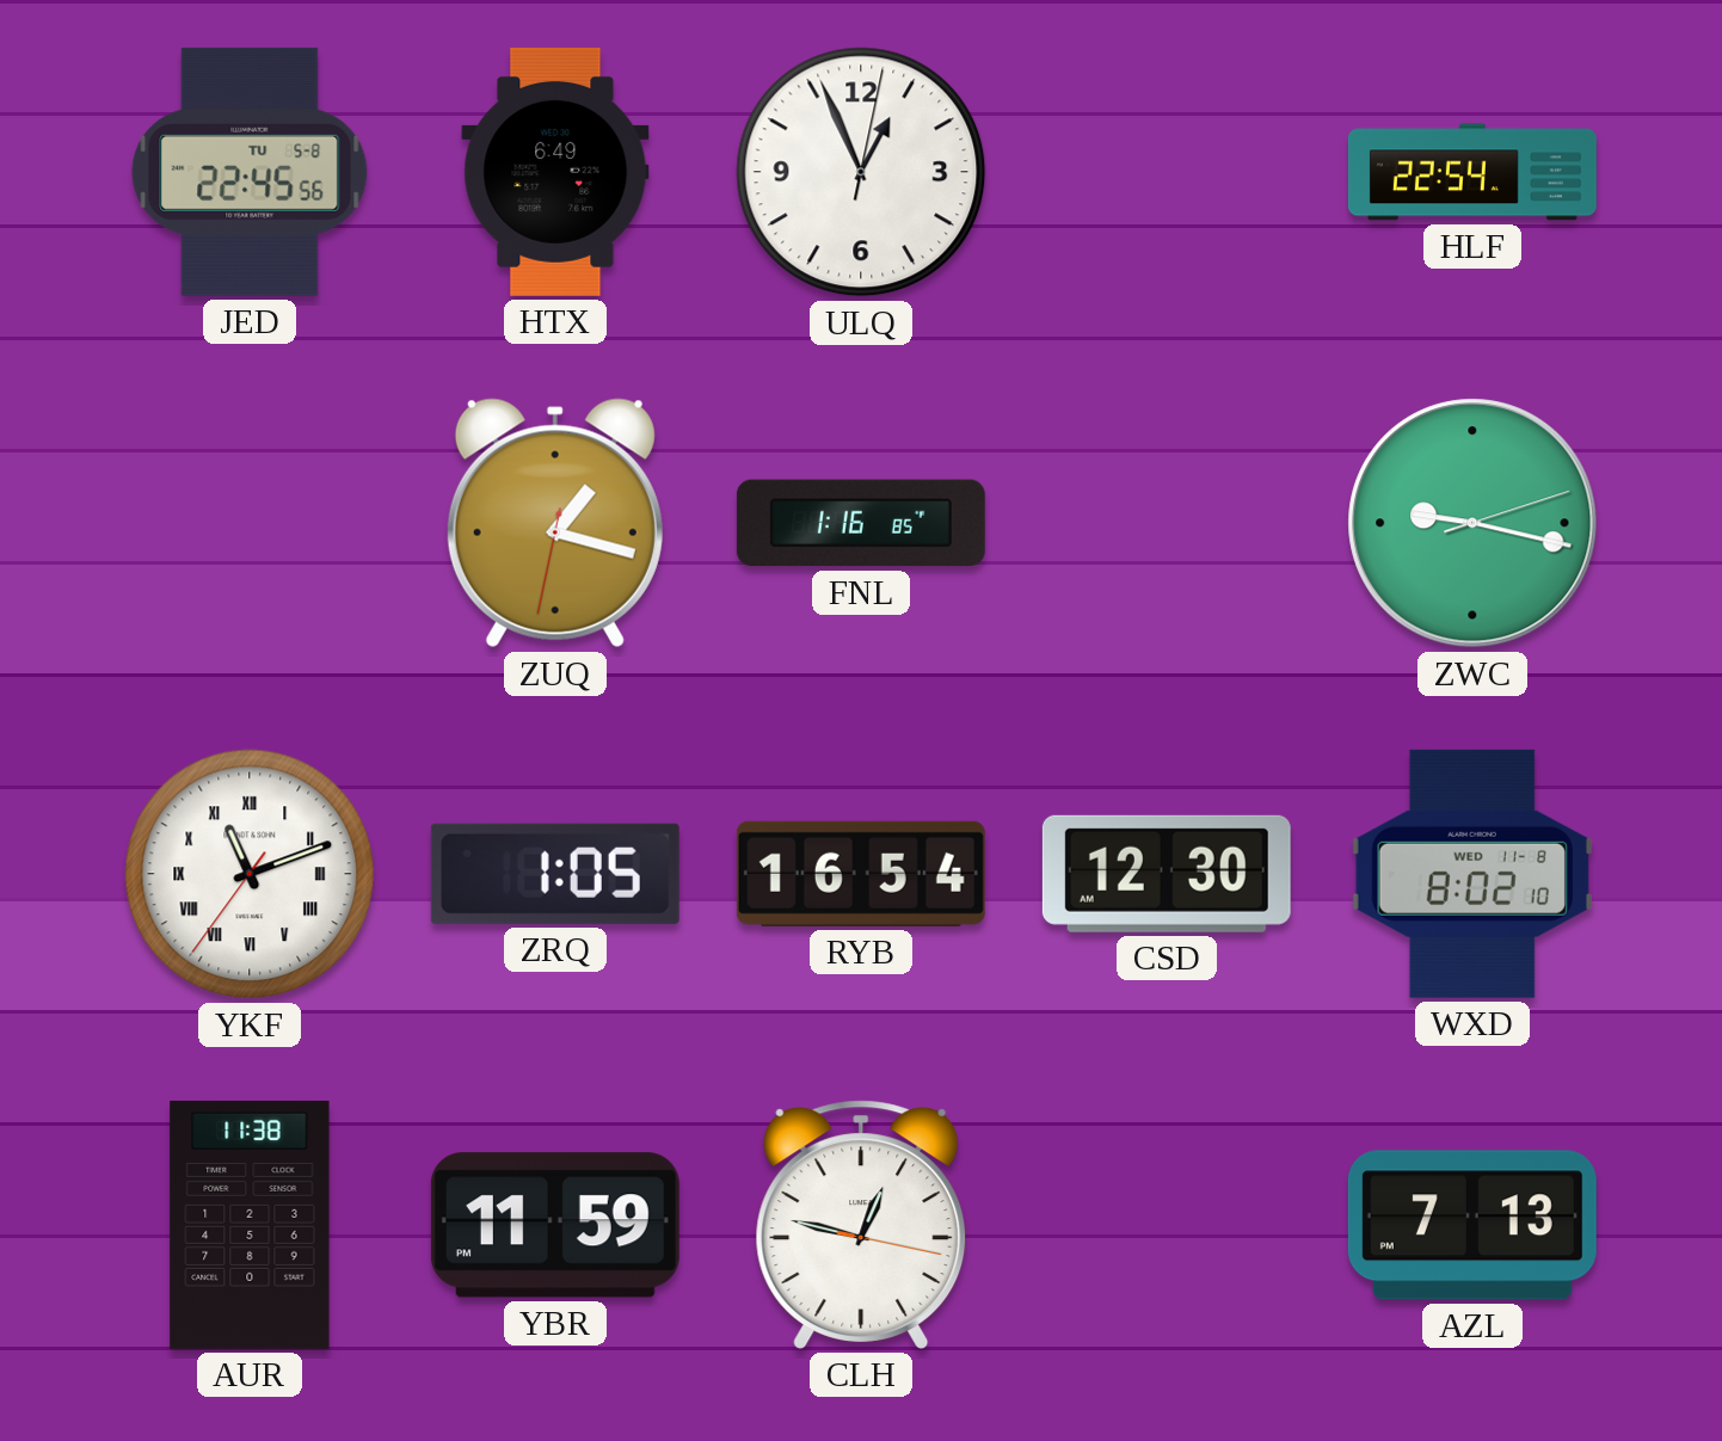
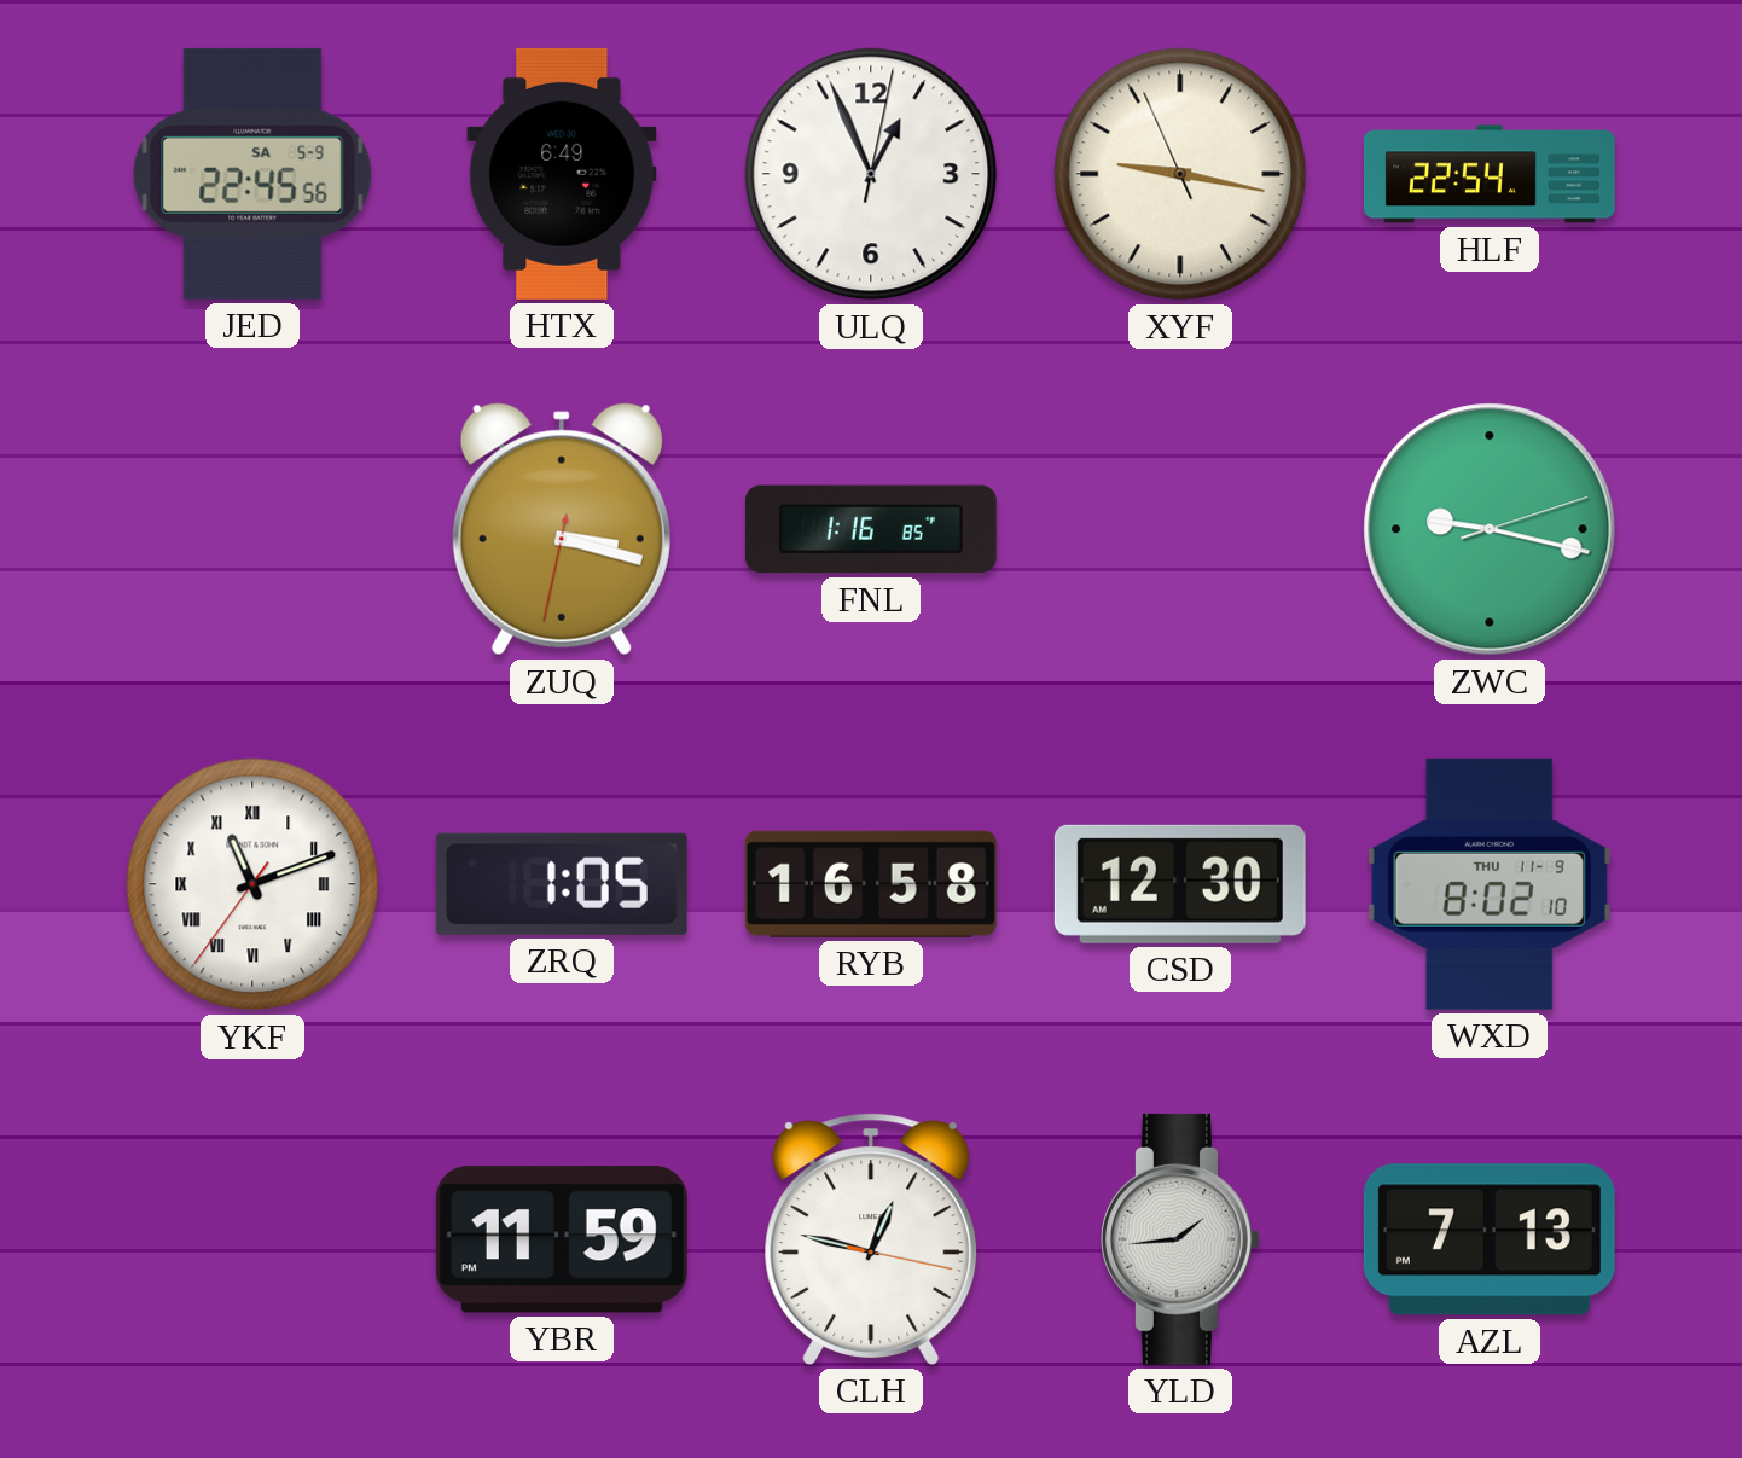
JED date: TU 5-8 -> SA 5-9
XYF: none -> 9:16
ZUQ: 1:17 -> 3:17
RYB: 16:54 -> 16:58
WXD date: WED 11-8 -> THU 11-9
AUR: 11:38 -> none
YLD: none -> 1:44
